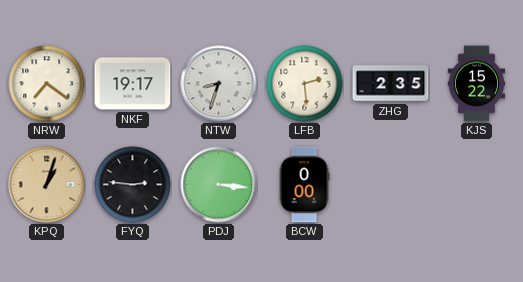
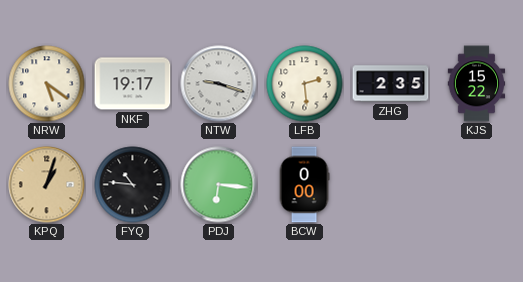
NRW: 7:21 -> 5:21
NTW: 8:33 -> 9:18
FYQ: 2:46 -> 10:46
PDJ: 3:16 -> 6:16
